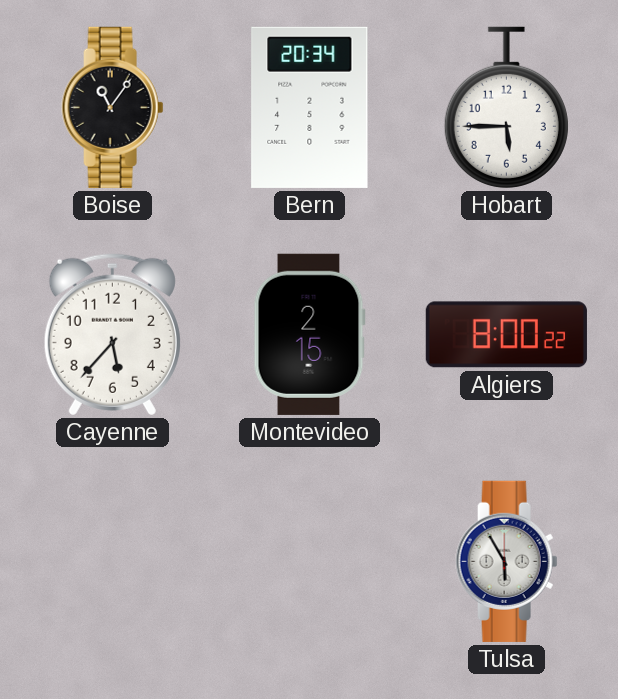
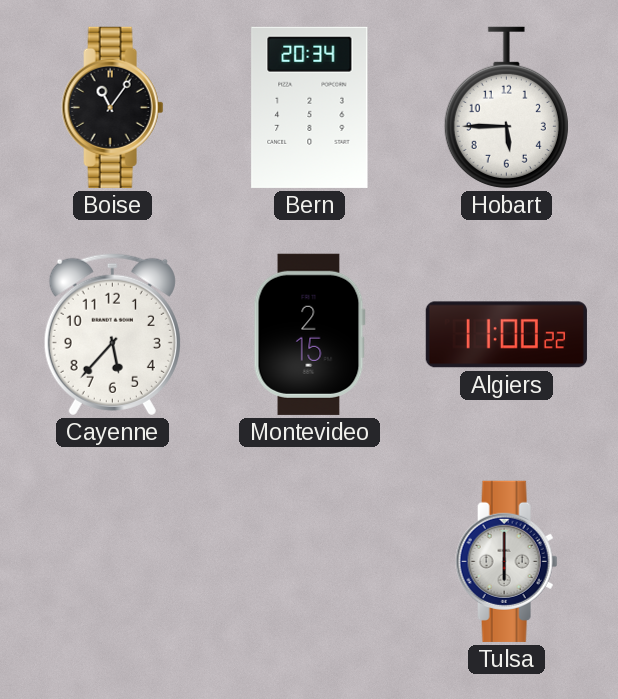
Algiers: 8:00 -> 11:00
Tulsa: 5:55 -> 6:00
